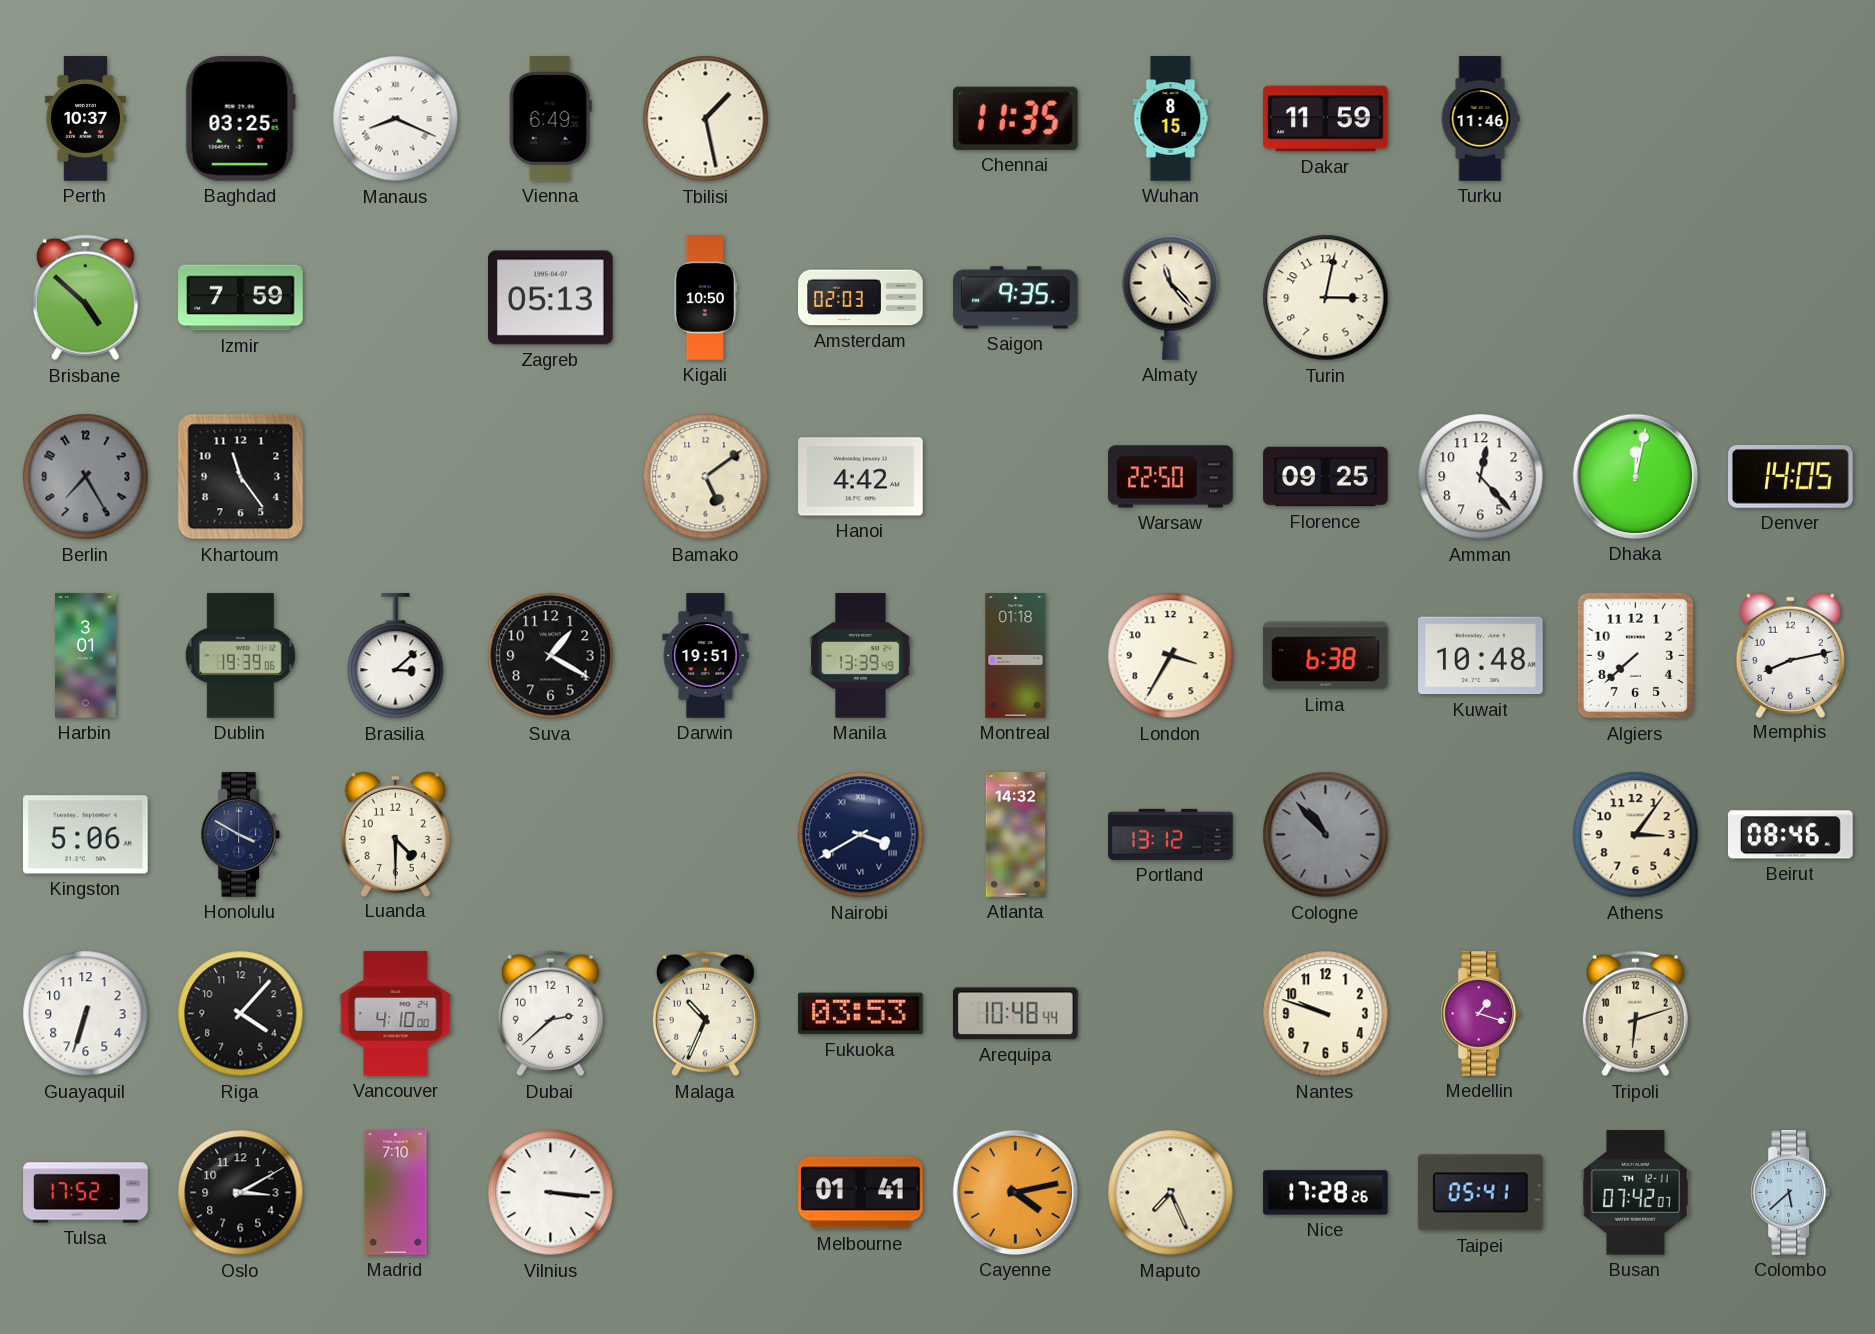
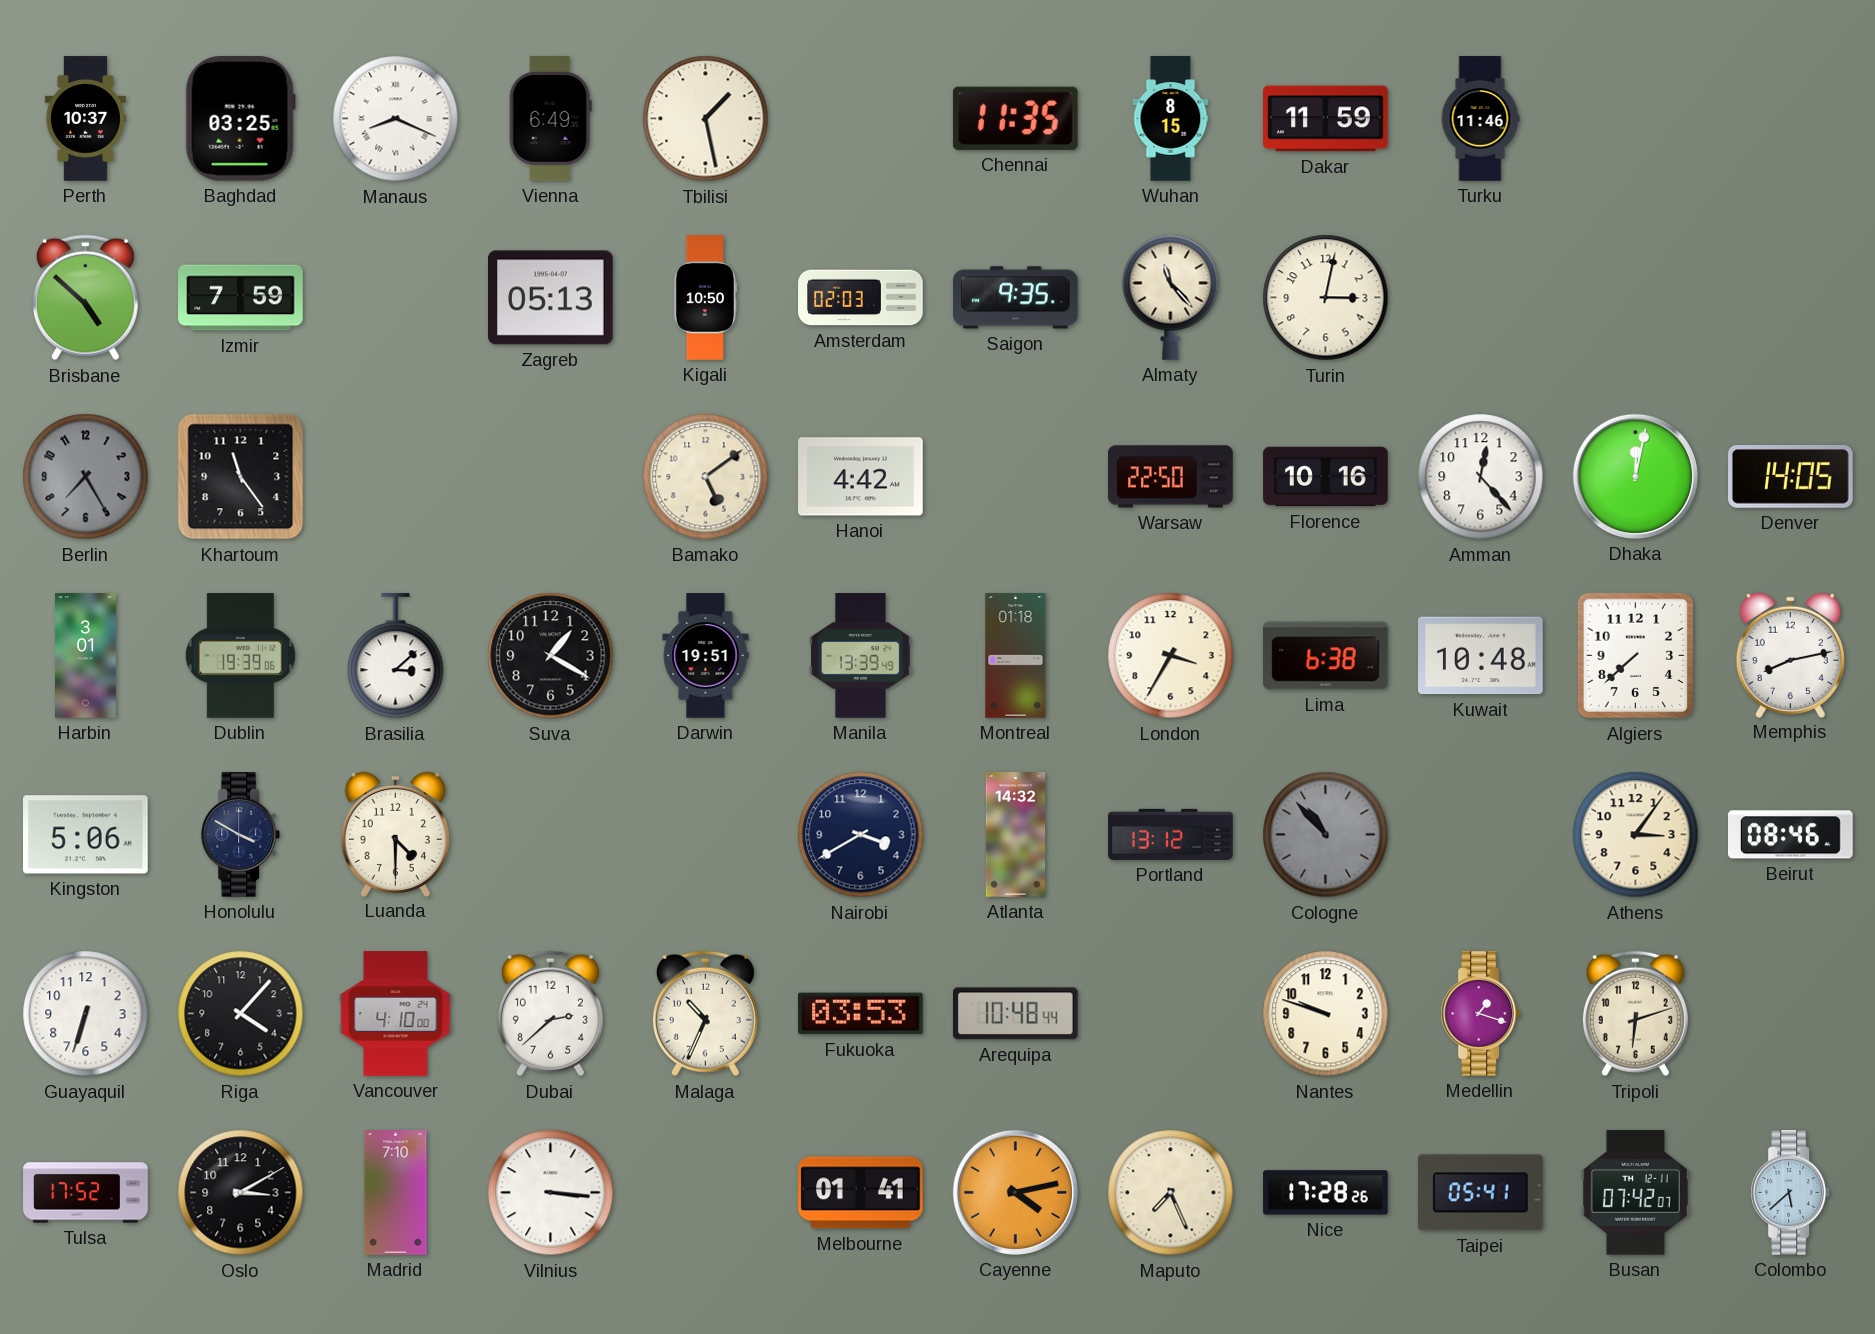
Florence: 09:25 -> 10:16
Nairobi numerals: Roman -> Arabic
